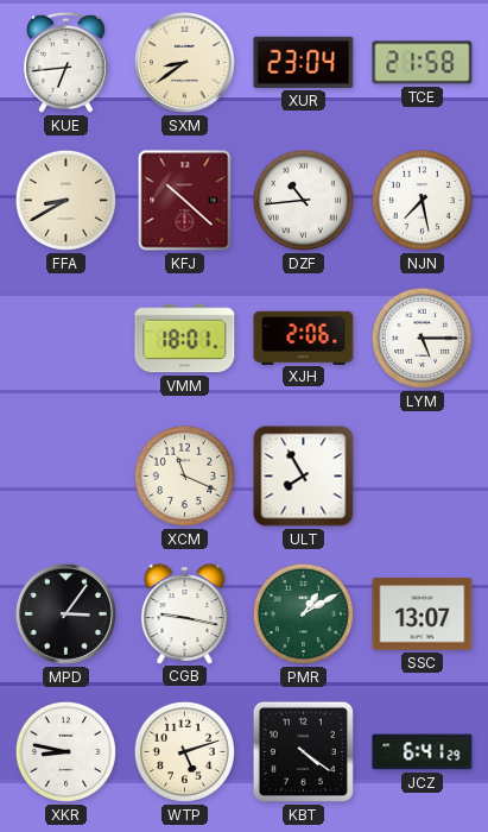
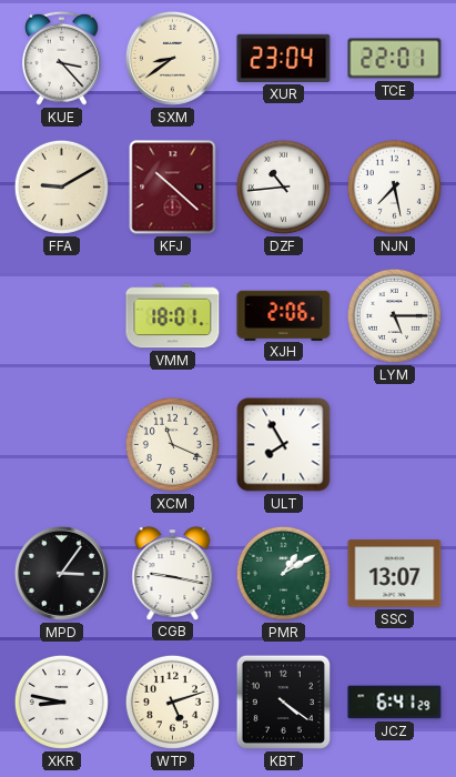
KUE: 6:44 -> 3:23
TCE: 21:58 -> 22:01
FFA: 8:40 -> 9:10
